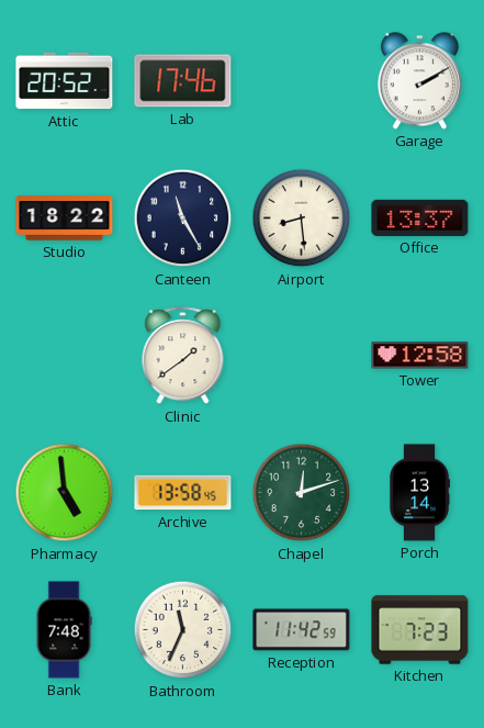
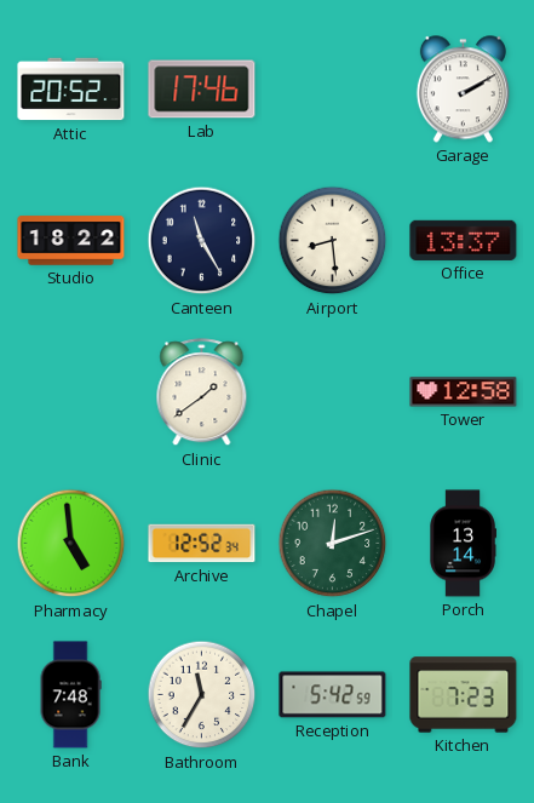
Archive: 13:58 -> 12:52
Bathroom: 11:34 -> 11:35
Reception: 11:42 -> 5:42
